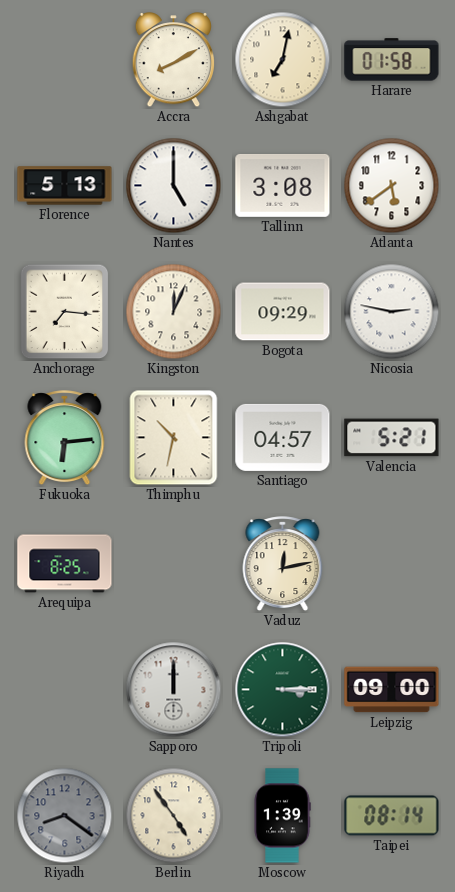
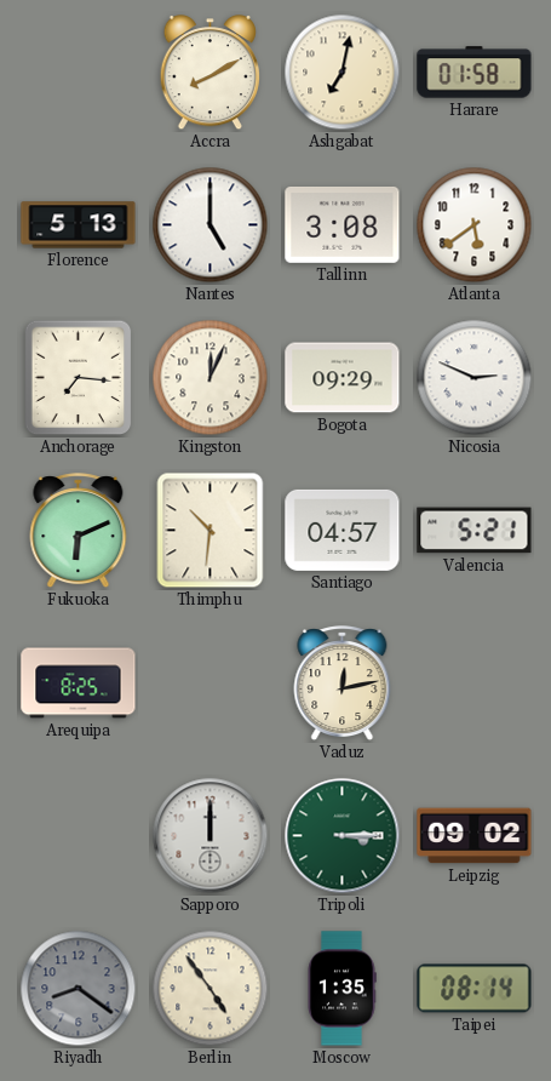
Nicosia: 2:47 -> 2:49
Fukuoka: 6:14 -> 6:11
Thimphu: 10:32 -> 10:31
Leipzig: 09:00 -> 09:02
Moscow: 1:39 -> 1:35
